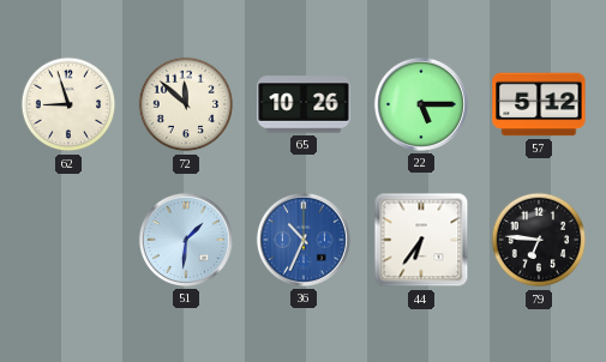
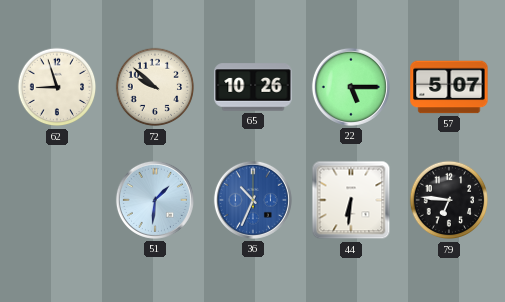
72: 11:52 -> 9:52
57: 5:12 -> 5:07
44: 6:36 -> 6:31
